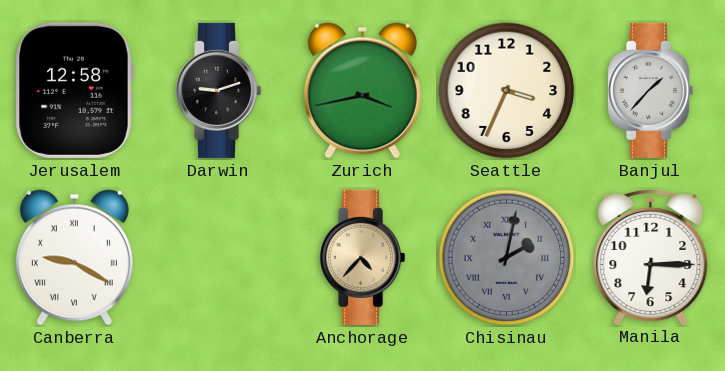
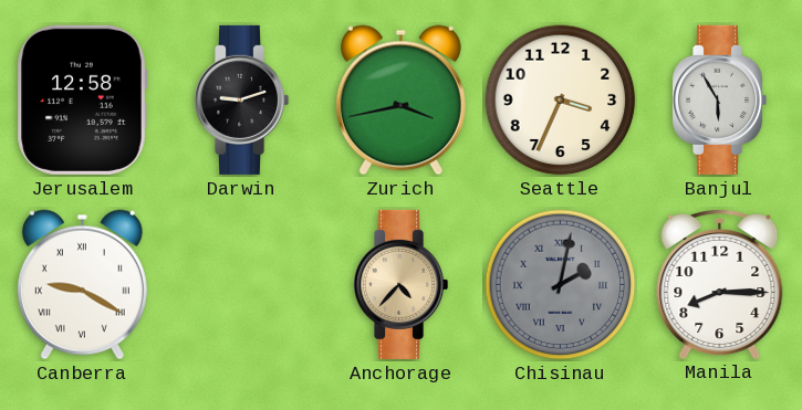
Banjul: 1:37 -> 5:55
Manila: 6:15 -> 8:15
